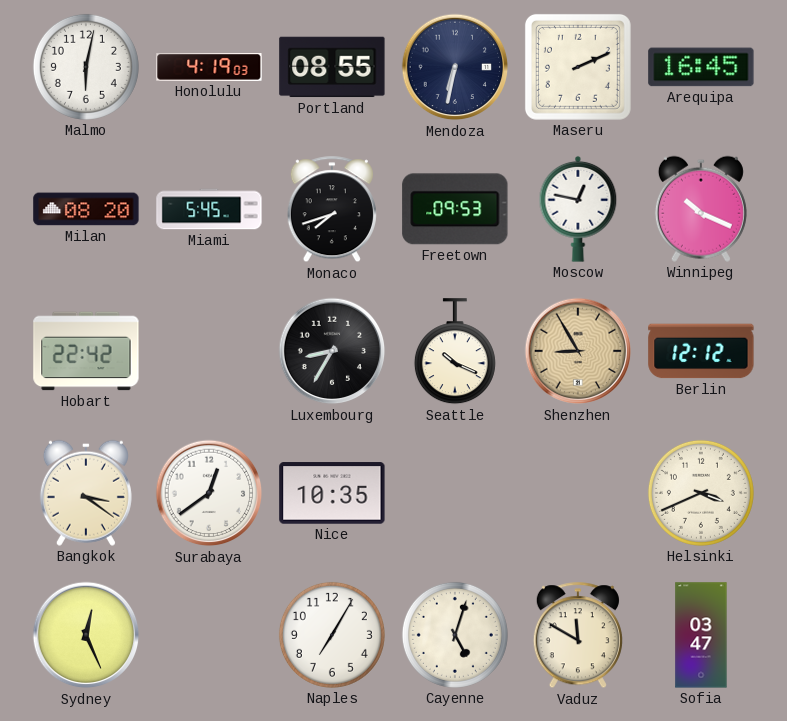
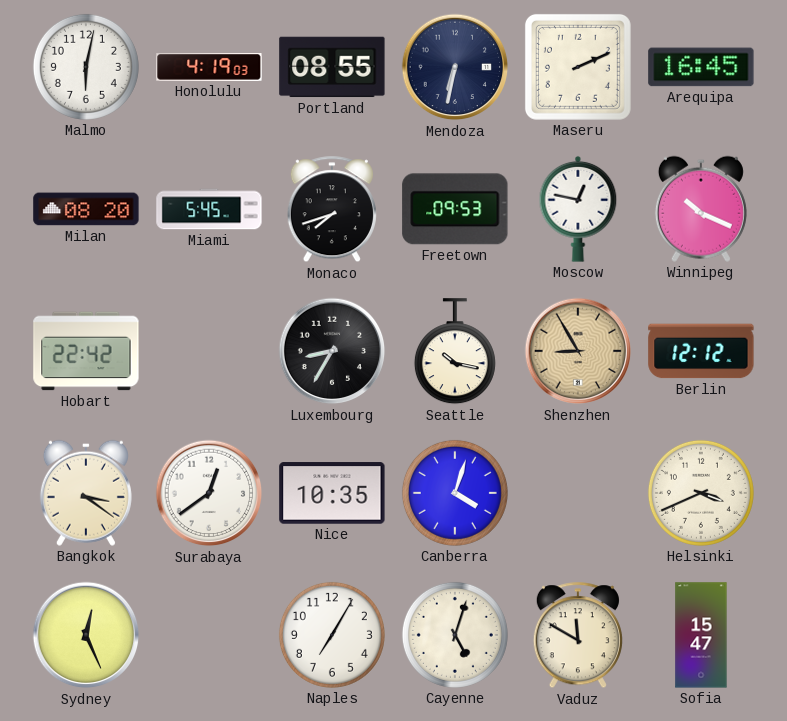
Seattle: 10:19 -> 10:17
Canberra: none -> 4:03
Sofia: 03:47 -> 15:47
